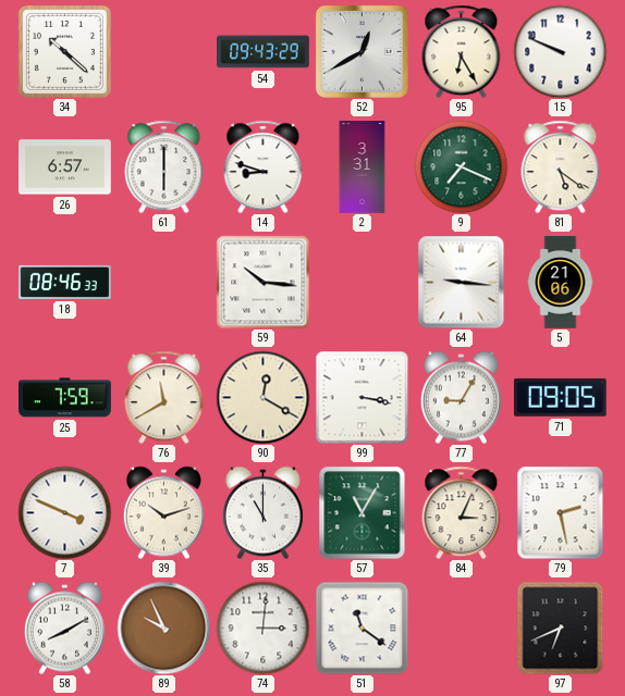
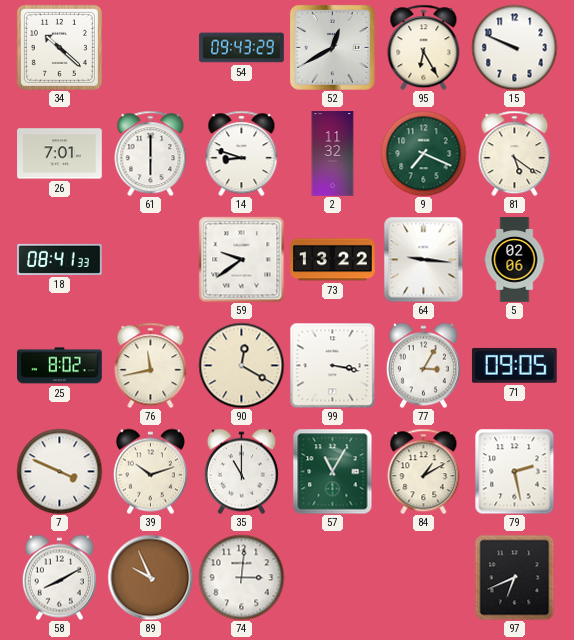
26: 6:57 -> 7:01
2: 3:31 -> 11:32
18: 08:46 -> 08:41
59: 10:16 -> 9:39
73: none -> 13:22
5: 21:06 -> 02:06
25: 7:59 -> 8:02
76: 11:40 -> 11:43
77: 9:05 -> 3:05
84: 3:04 -> 1:10
51: 11:21 -> none
